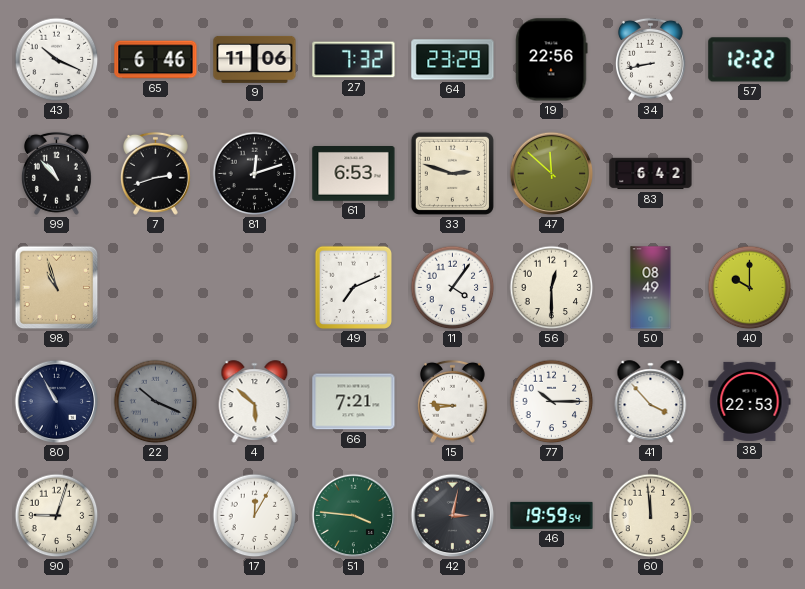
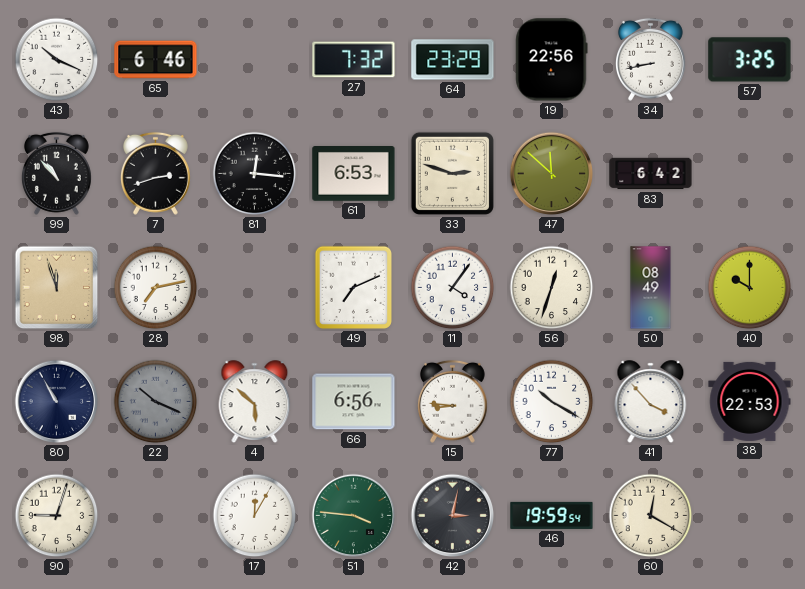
9: 11:06 -> none
57: 12:22 -> 3:25
81: 12:12 -> 12:16
98: 10:57 -> 11:57
28: none -> 7:13
56: 12:30 -> 12:33
66: 7:21 -> 6:56
77: 10:15 -> 10:20
60: 11:59 -> 12:20
